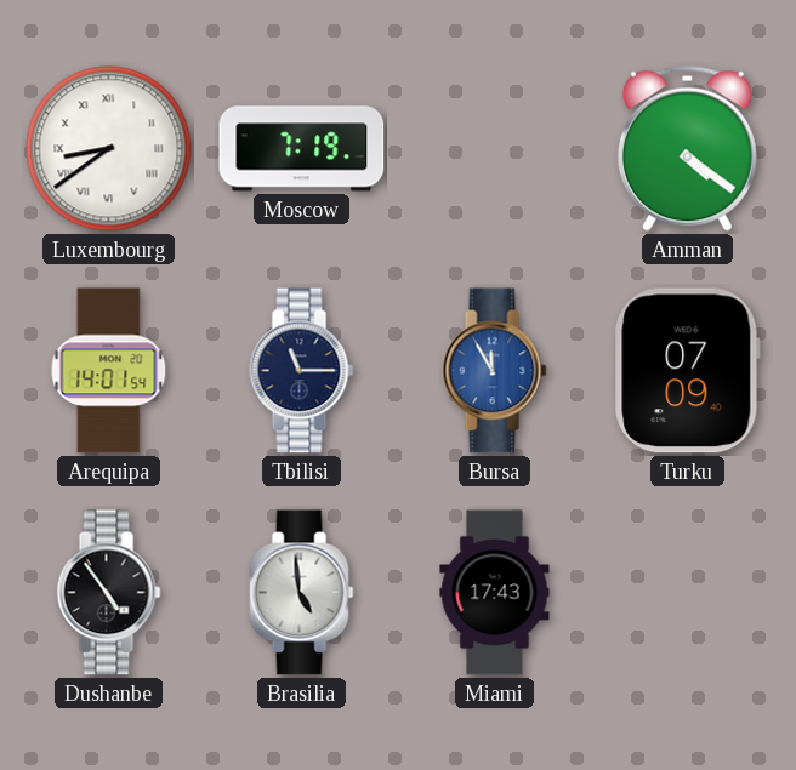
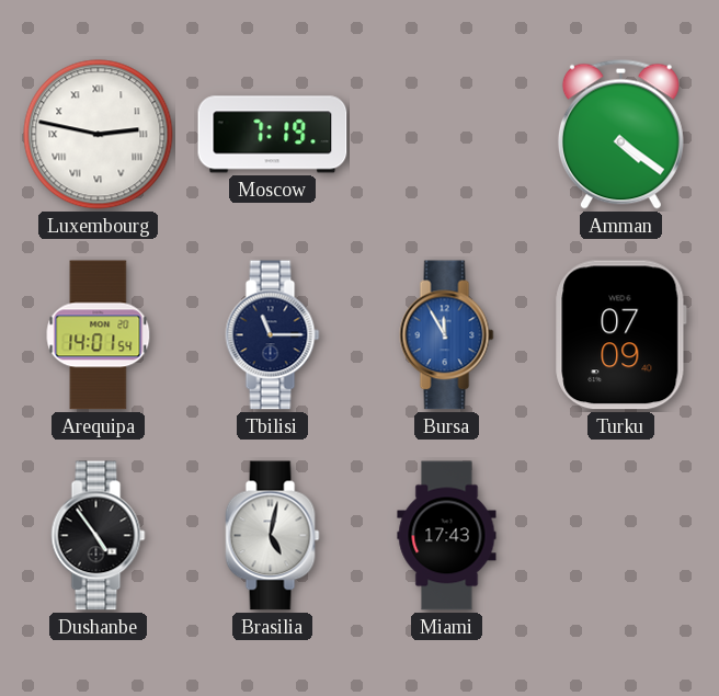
Luxembourg: 8:39 -> 2:47
Brasilia: 4:59 -> 5:02
